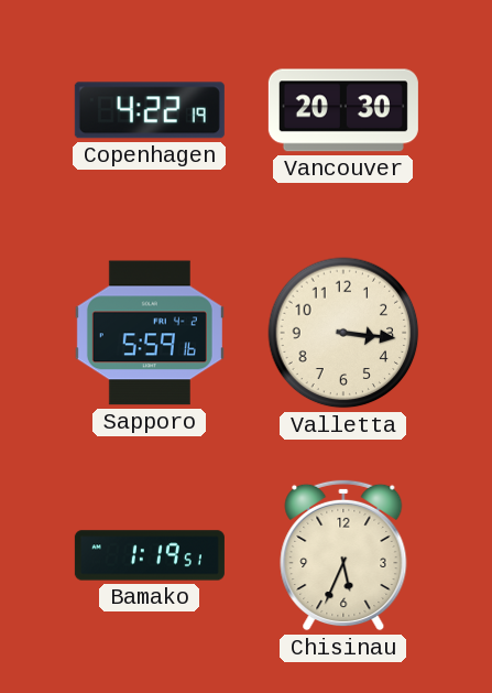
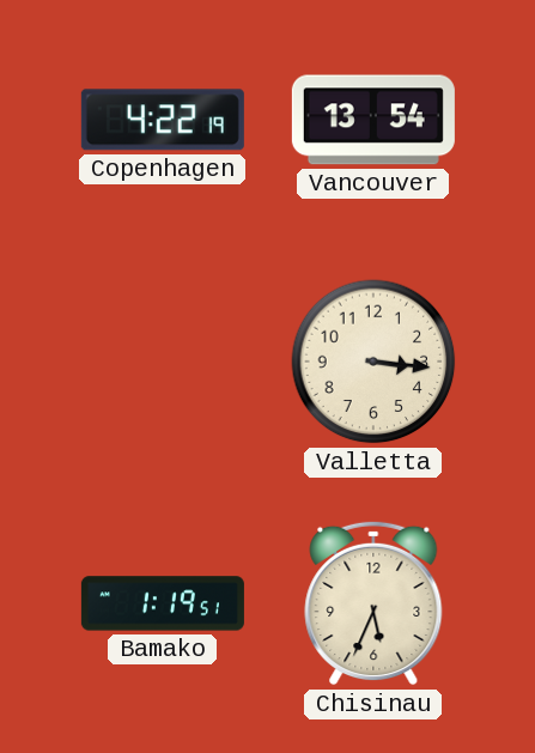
Vancouver: 20:30 -> 13:54
Sapporo: 5:59 -> none
